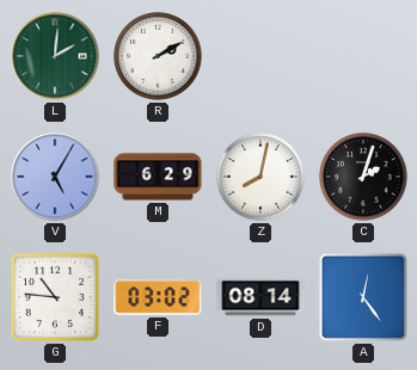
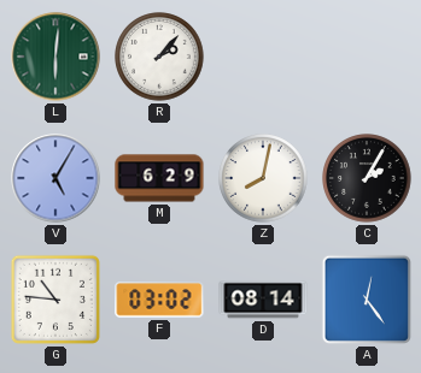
L: 2:01 -> 6:01
R: 2:10 -> 2:07
C: 2:03 -> 2:05
